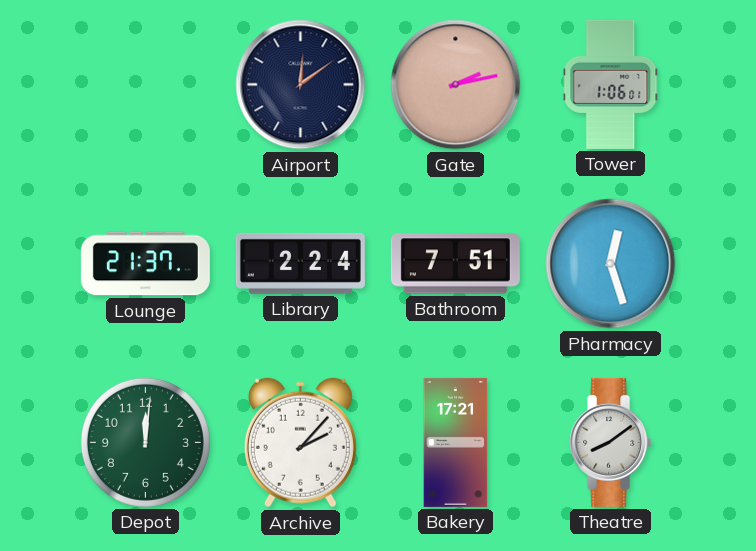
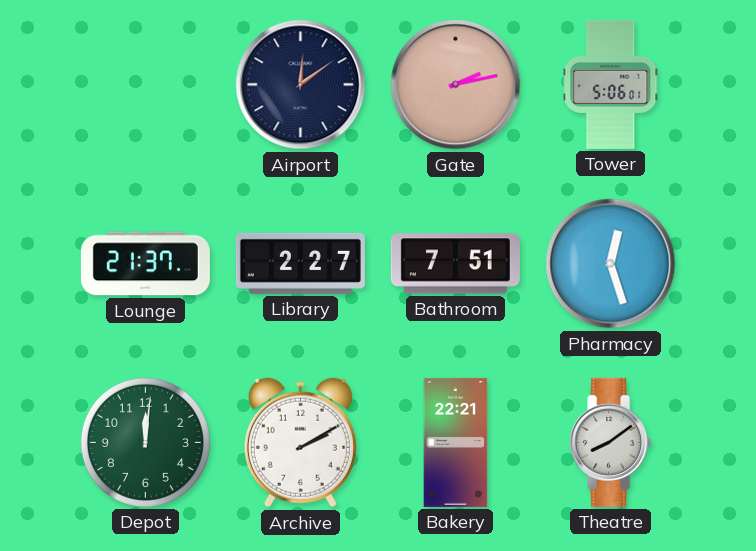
Tower: 1:06 -> 5:06
Library: 2:24 -> 2:27
Archive: 2:07 -> 2:10
Bakery: 17:21 -> 22:21
